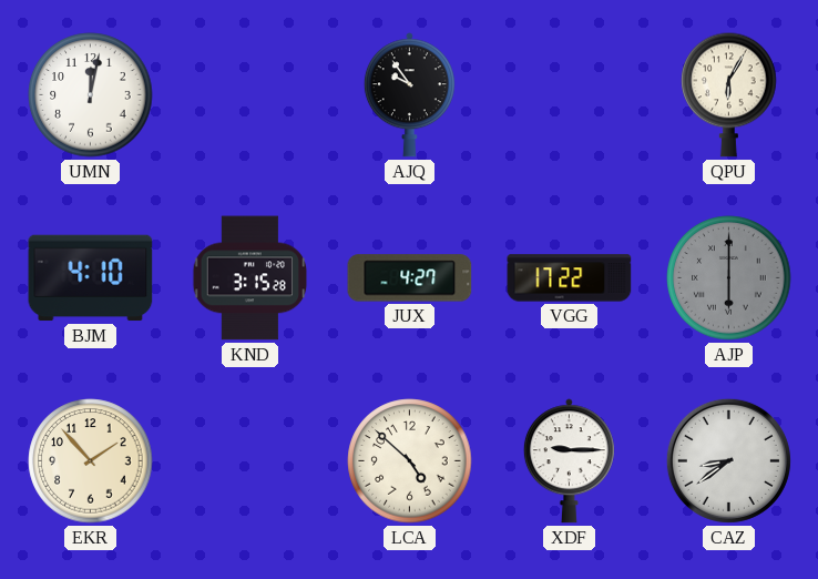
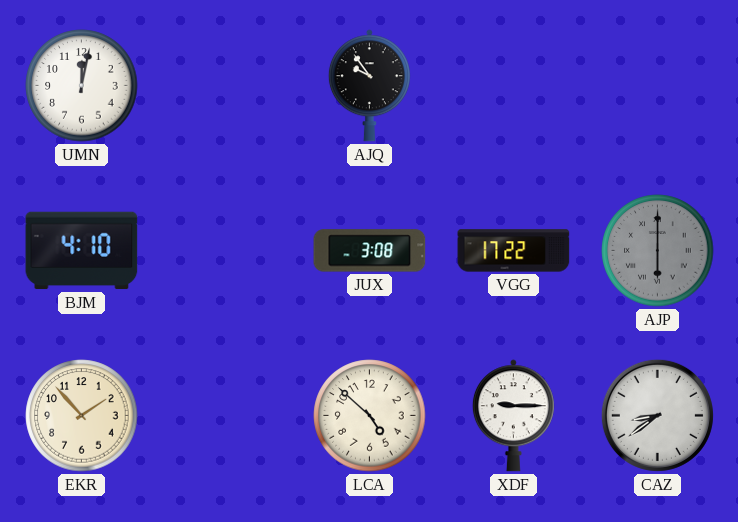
QPU: 6:05 -> none
KND: 3:15 -> none
JUX: 4:27 -> 3:08
